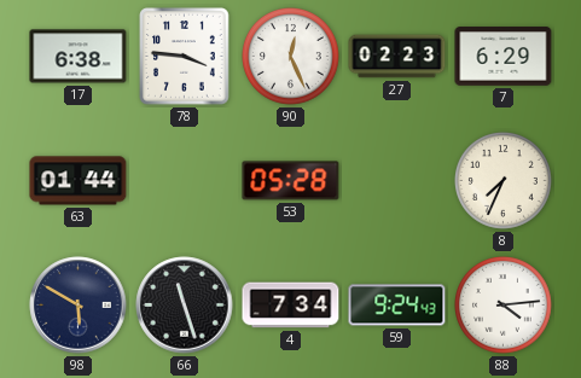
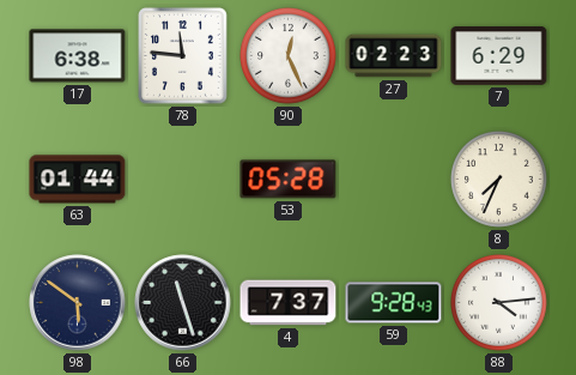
78: 3:46 -> 11:46
98: 5:50 -> 5:51
4: 7:34 -> 7:37
59: 9:24 -> 9:28
